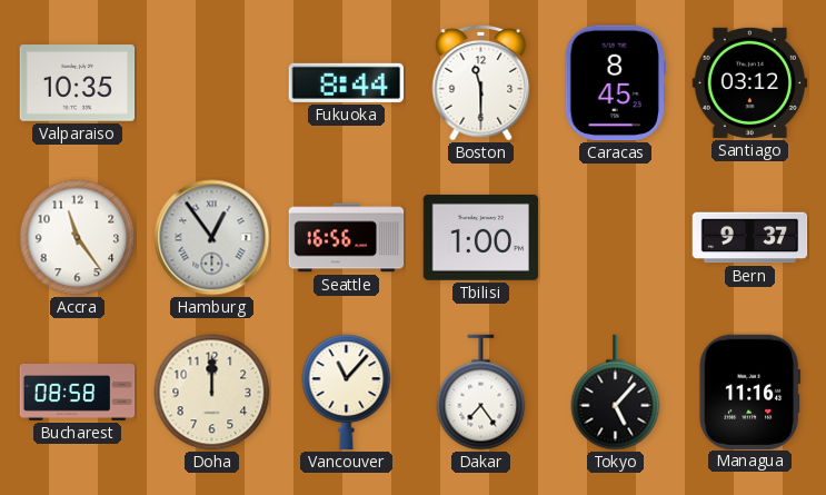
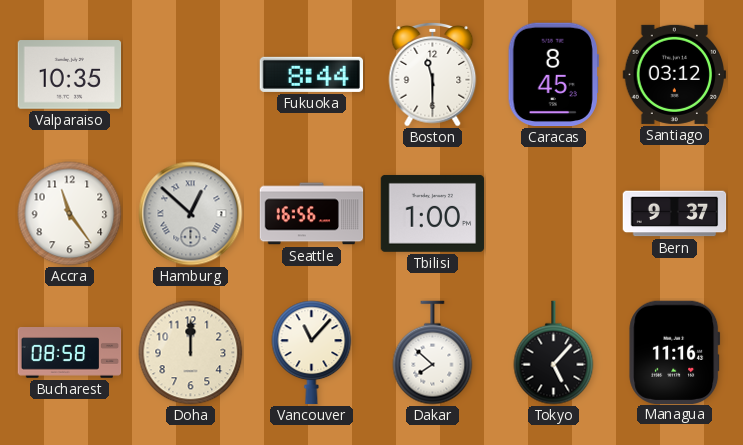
Hamburg: 12:54 -> 12:52
Dakar: 7:24 -> 7:52
